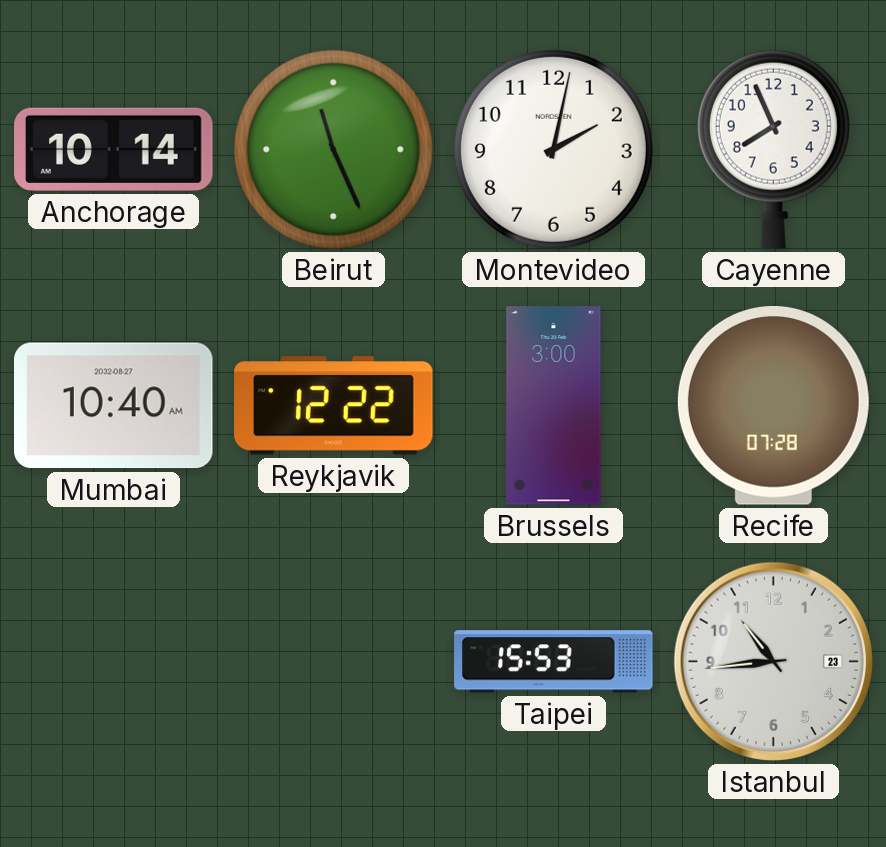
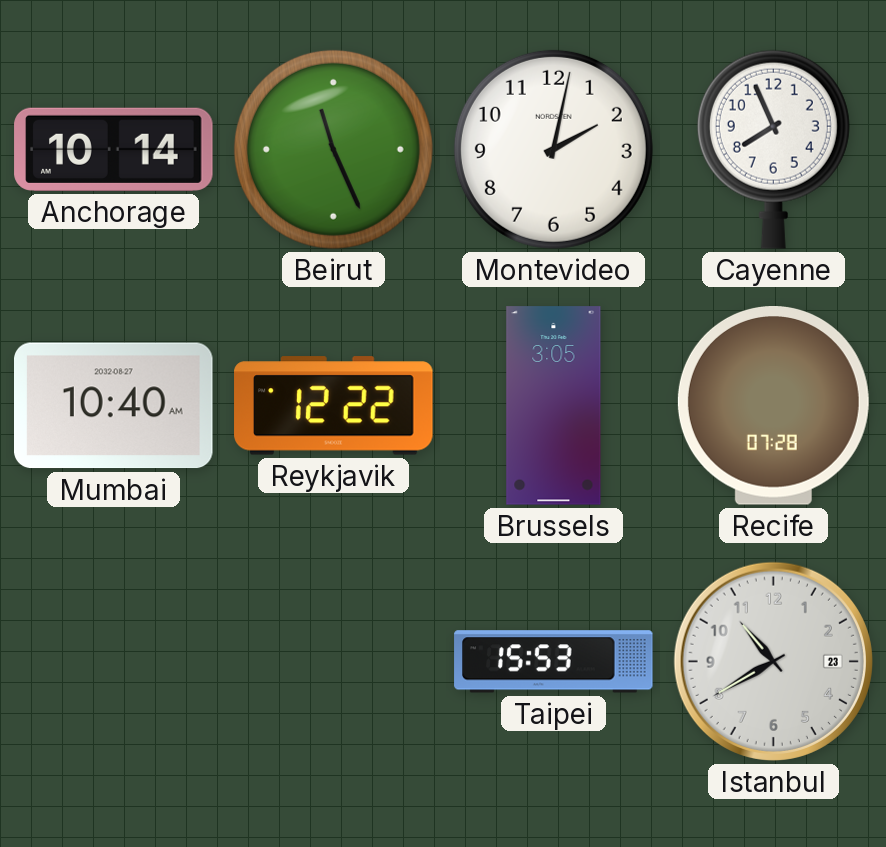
Brussels: 3:00 -> 3:05
Istanbul: 10:44 -> 10:40
